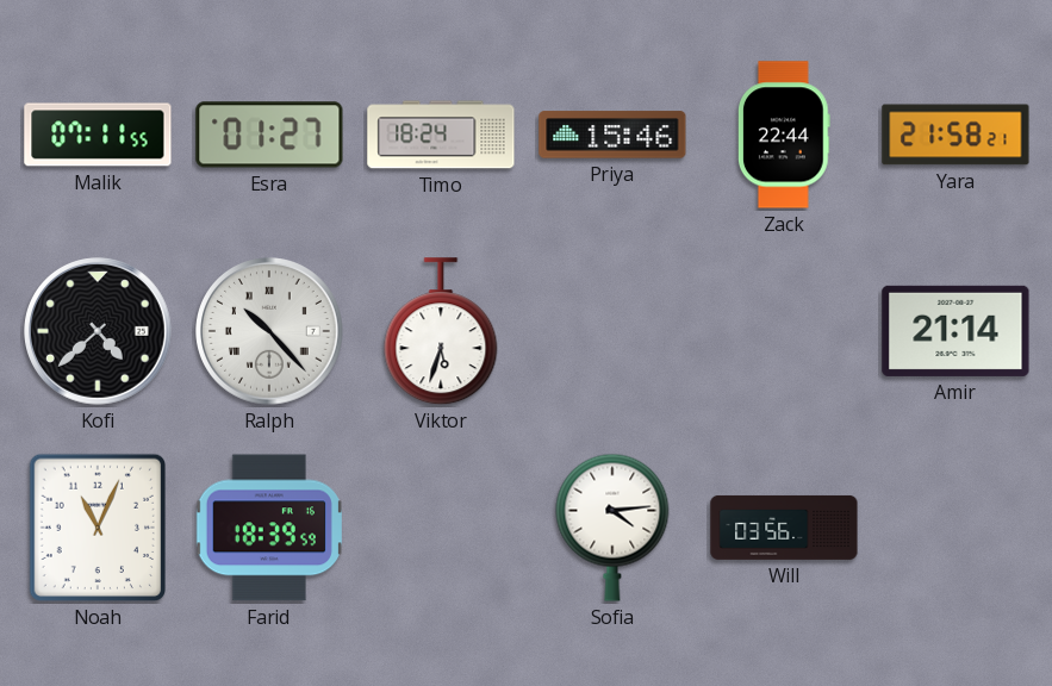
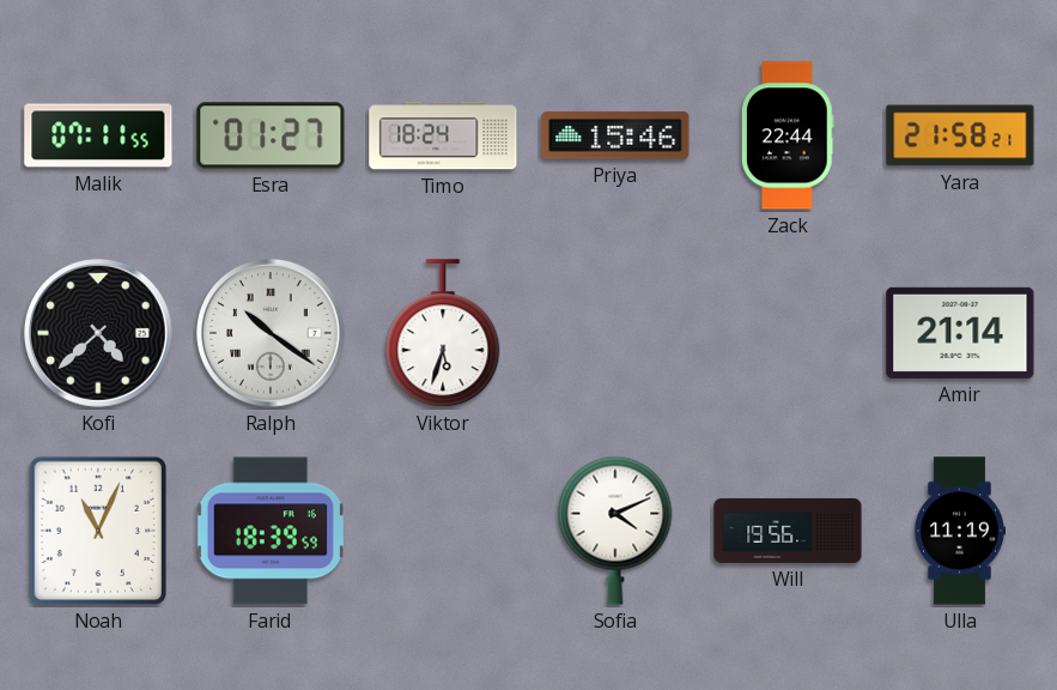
Ralph: 10:23 -> 10:21
Sofia: 4:14 -> 4:11
Will: 03:56 -> 19:56
Ulla: none -> 11:19
